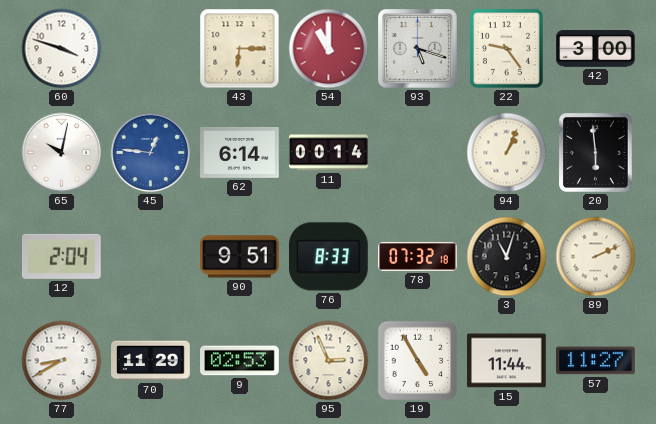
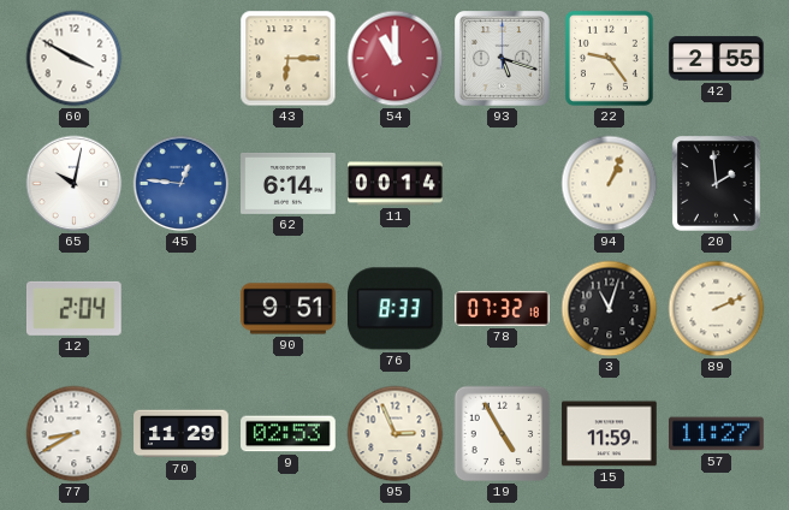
60: 3:48 -> 3:50
42: 3:00 -> 2:55
20: 5:59 -> 1:59
15: 11:44 -> 11:59
